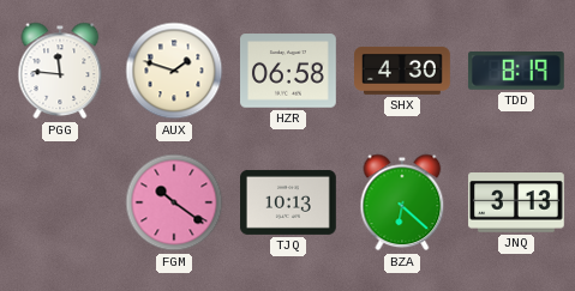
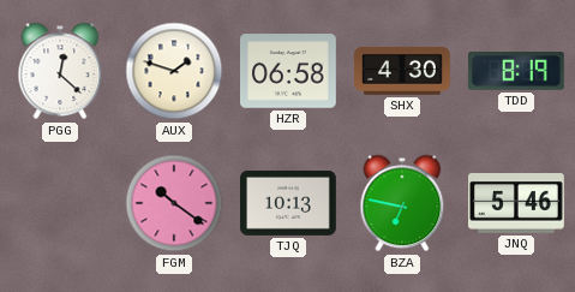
PGG: 11:46 -> 12:22
BZA: 6:22 -> 6:47
JNQ: 3:13 -> 5:46
